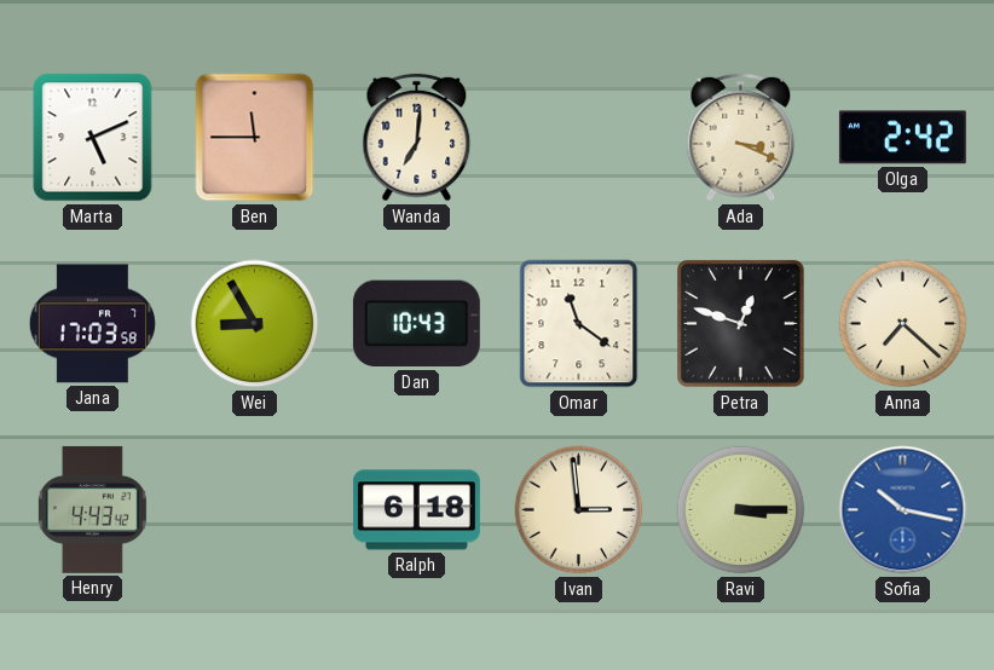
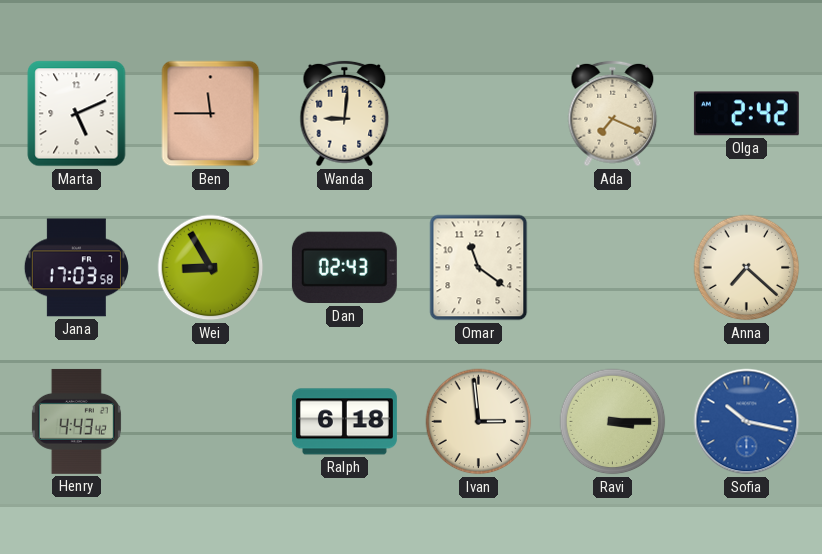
Wanda: 7:01 -> 9:01
Ada: 3:19 -> 7:19
Dan: 10:43 -> 02:43
Petra: 12:48 -> none
